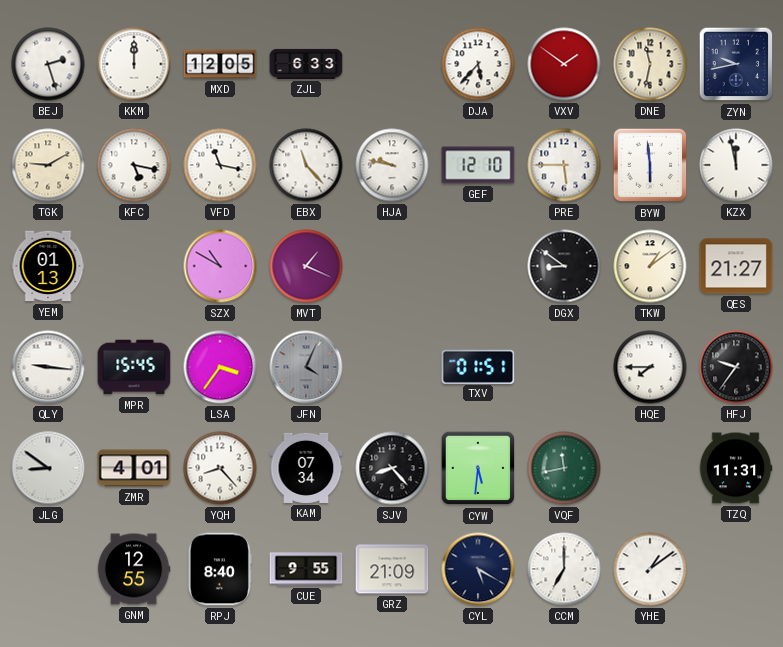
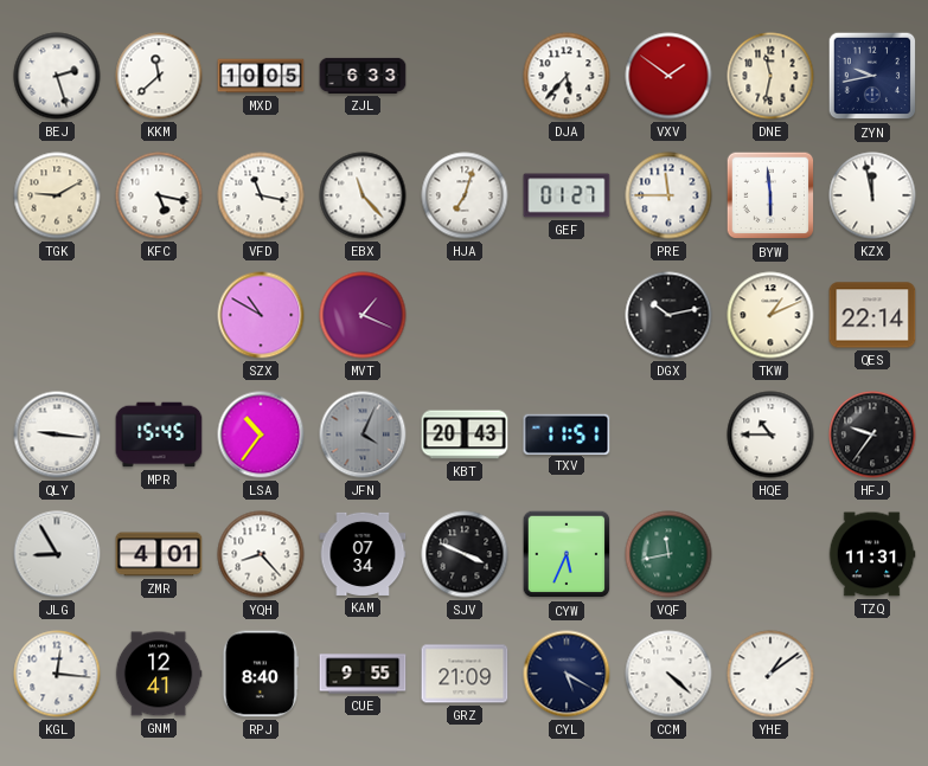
KKM: 12:00 -> 11:38
MXD: 12:05 -> 10:05
HJA: 9:47 -> 7:03
GEF: 12:10 -> 01:27
PRE: 5:45 -> 11:45
YEM: 01:13 -> none
DGX: 8:51 -> 10:13
TKW: 1:09 -> 1:11
QES: 21:27 -> 22:14
LSA: 3:36 -> 10:36
KBT: none -> 20:43
TXV: 01:51 -> 11:51
HQE: 7:45 -> 10:45
JLG: 8:51 -> 8:55
SJV: 8:23 -> 3:49
CYW: 5:31 -> 5:34
KGL: none -> 12:16
GNM: 12:55 -> 12:41
CCM: 7:00 -> 4:22
